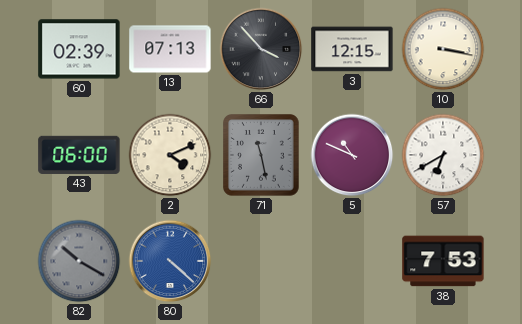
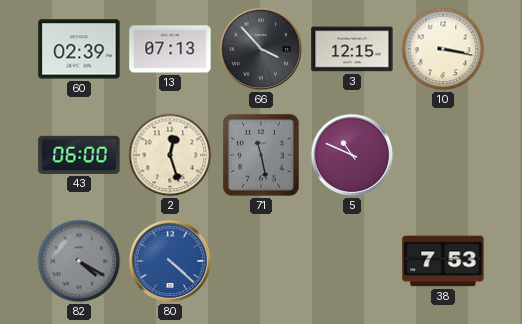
2: 4:11 -> 12:27
57: 6:40 -> none
82: 10:20 -> 4:20
